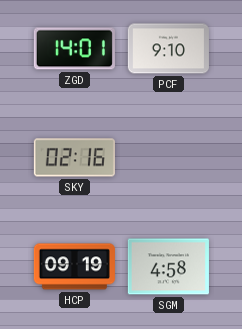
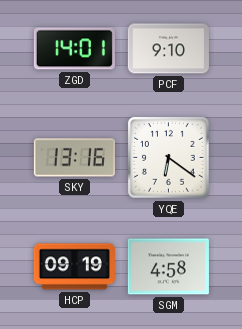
SKY: 02:16 -> 13:16
YQE: none -> 6:21
